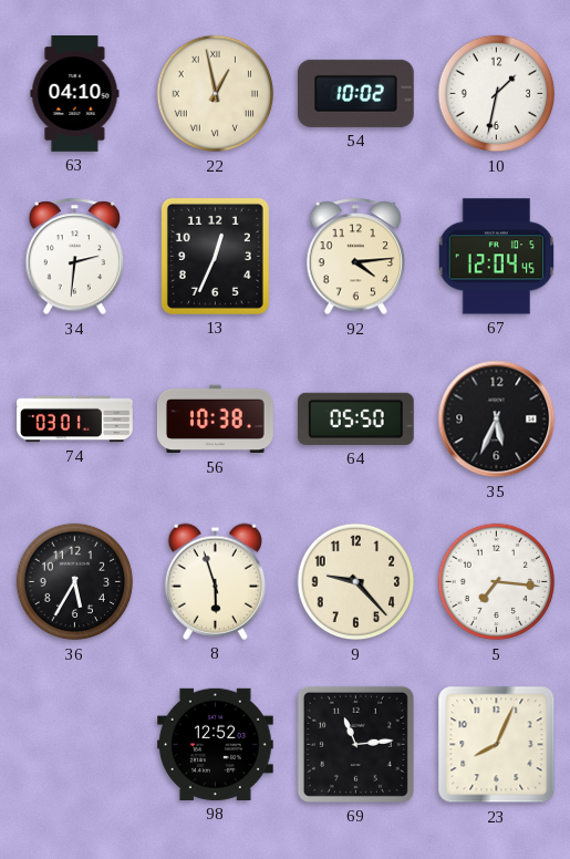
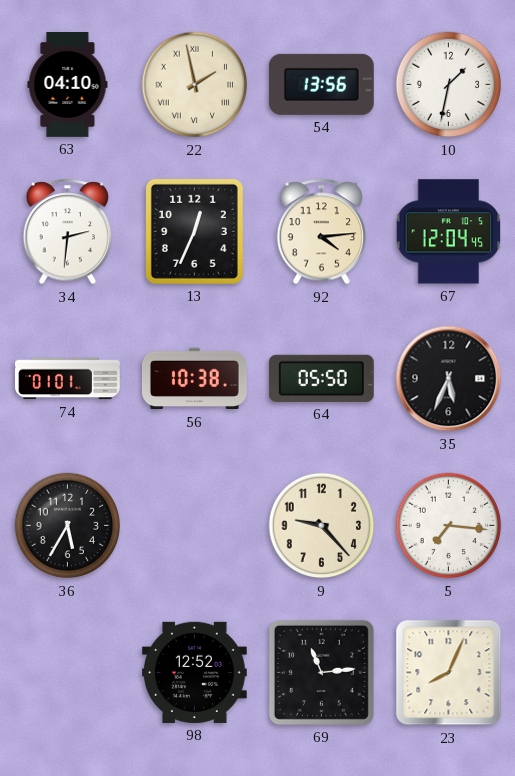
22: 12:58 -> 1:58
54: 10:02 -> 13:56
74: 03:01 -> 01:01
8: 5:57 -> none
